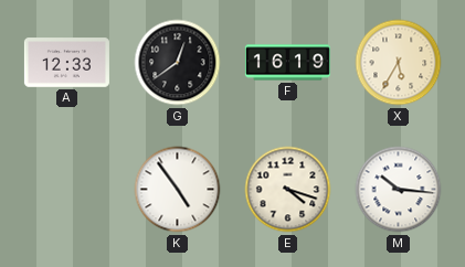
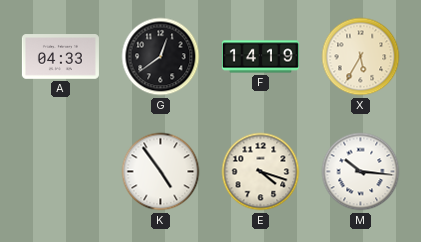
A: 12:33 -> 04:33
F: 16:19 -> 14:19
